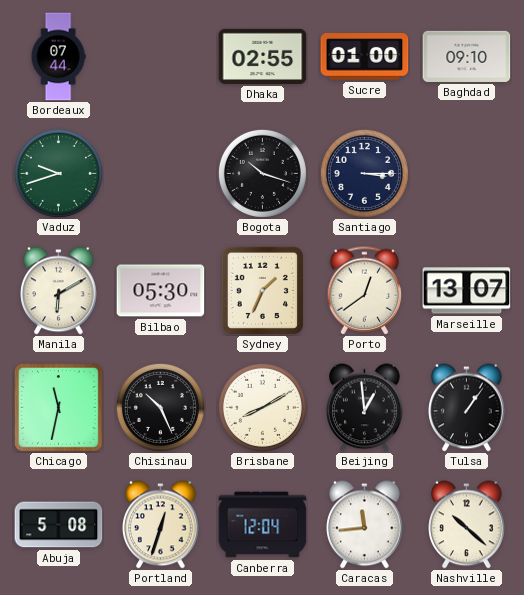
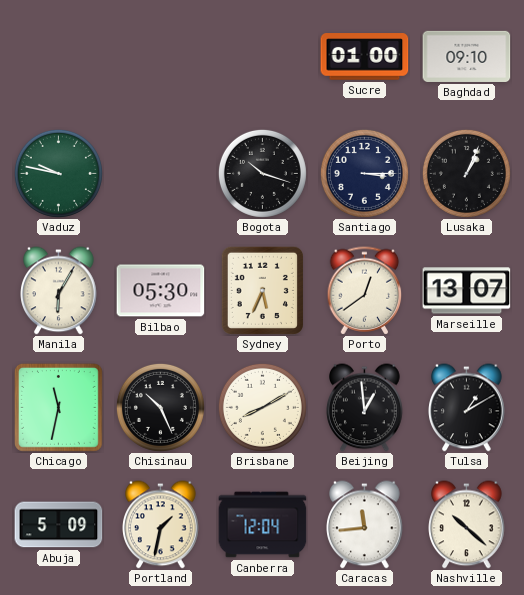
Bordeaux: 07:44 -> none
Dhaka: 02:55 -> none
Vaduz: 9:42 -> 9:47
Lusaka: none -> 1:04
Manila: 6:10 -> 6:05
Sydney: 1:34 -> 5:34
Tulsa: 1:06 -> 1:10
Abuja: 5:08 -> 5:09
Portland: 12:33 -> 1:32
